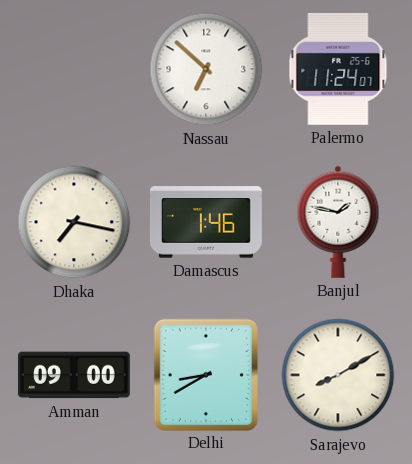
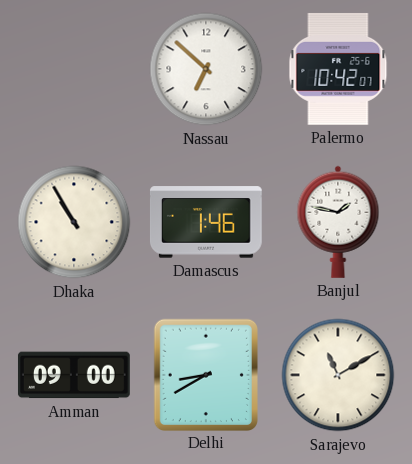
Palermo: 11:24 -> 10:42
Dhaka: 7:17 -> 10:55
Sarajevo: 8:10 -> 11:10
